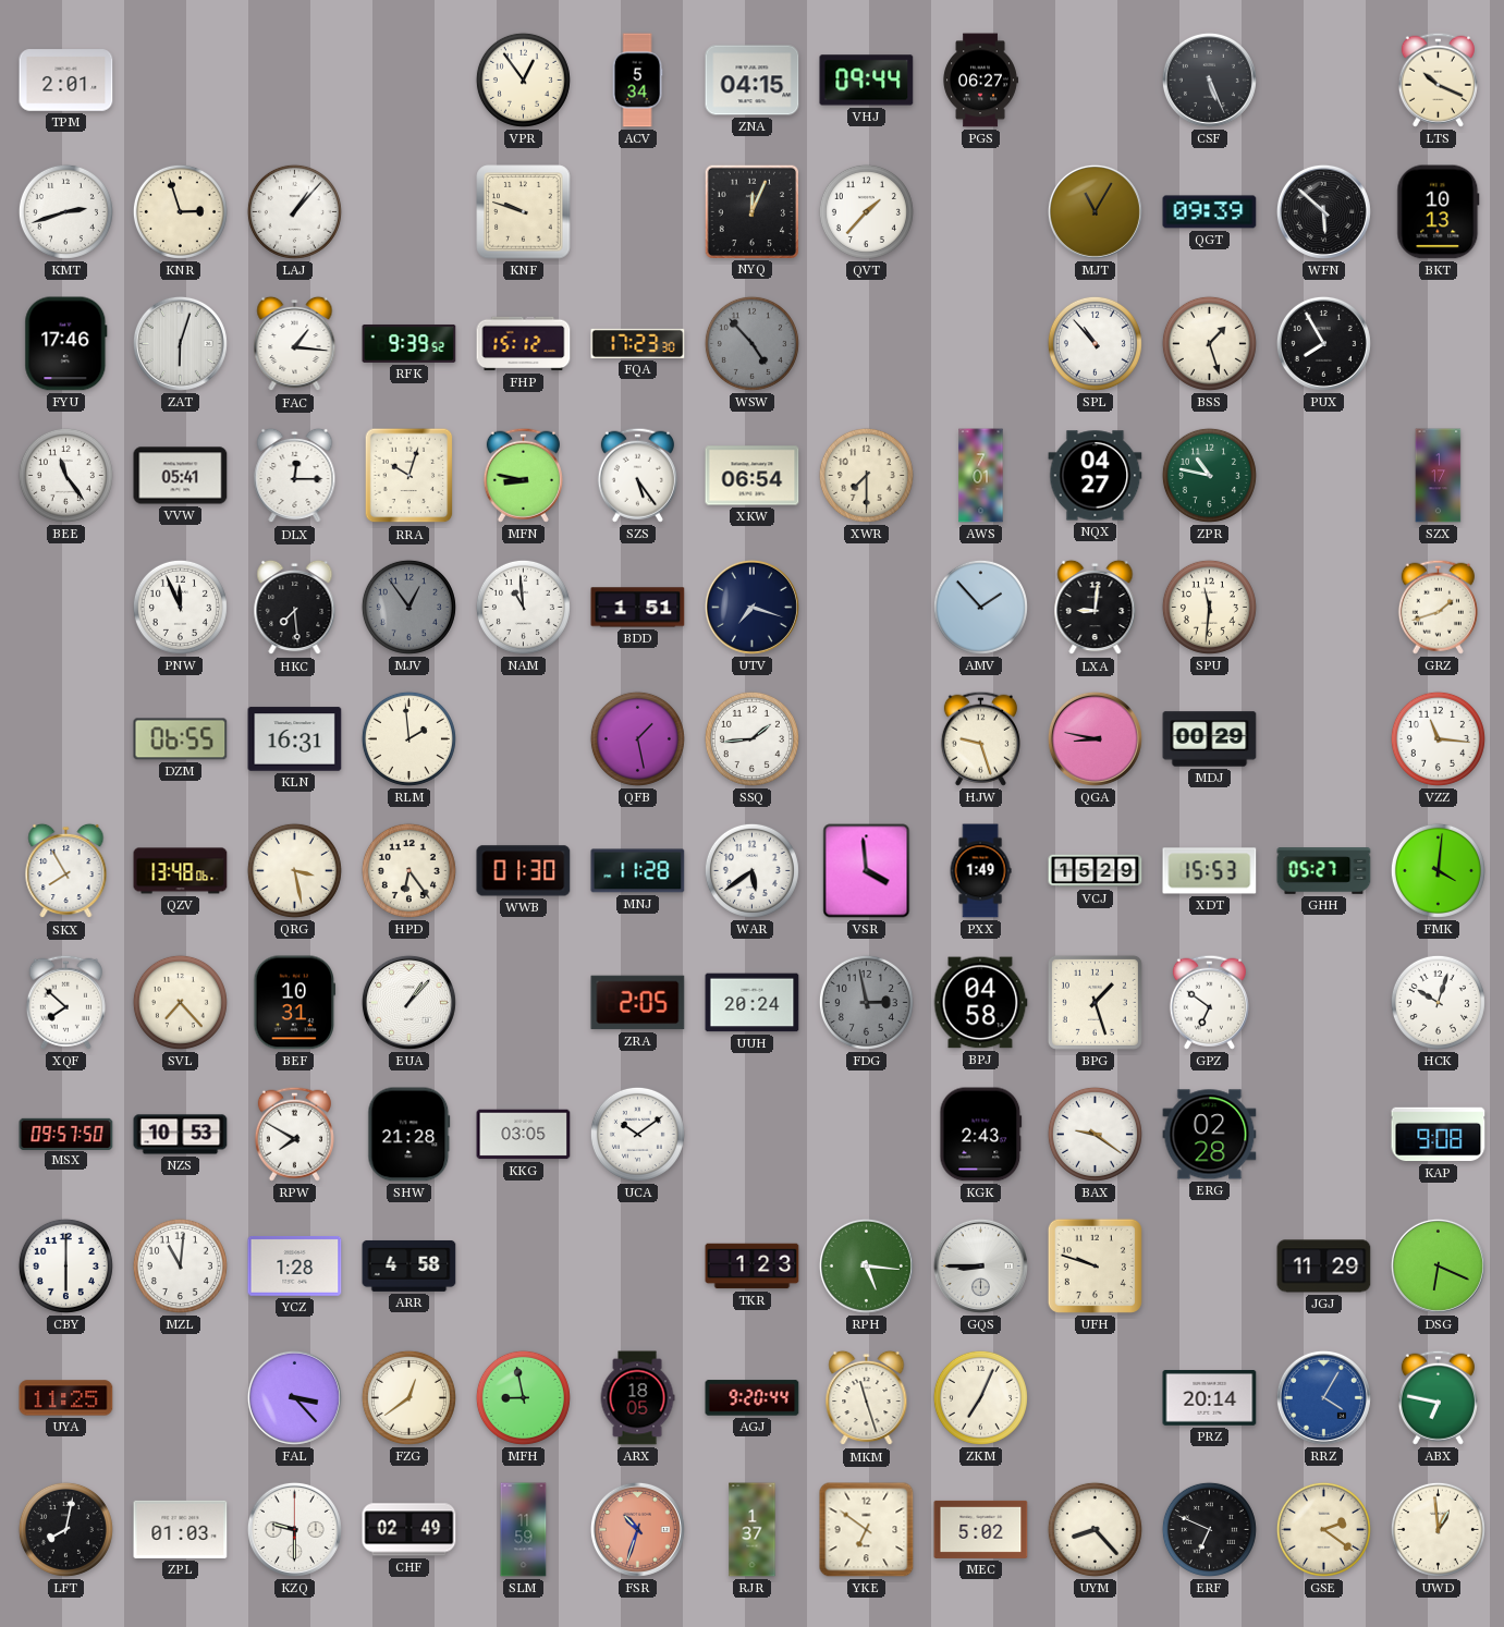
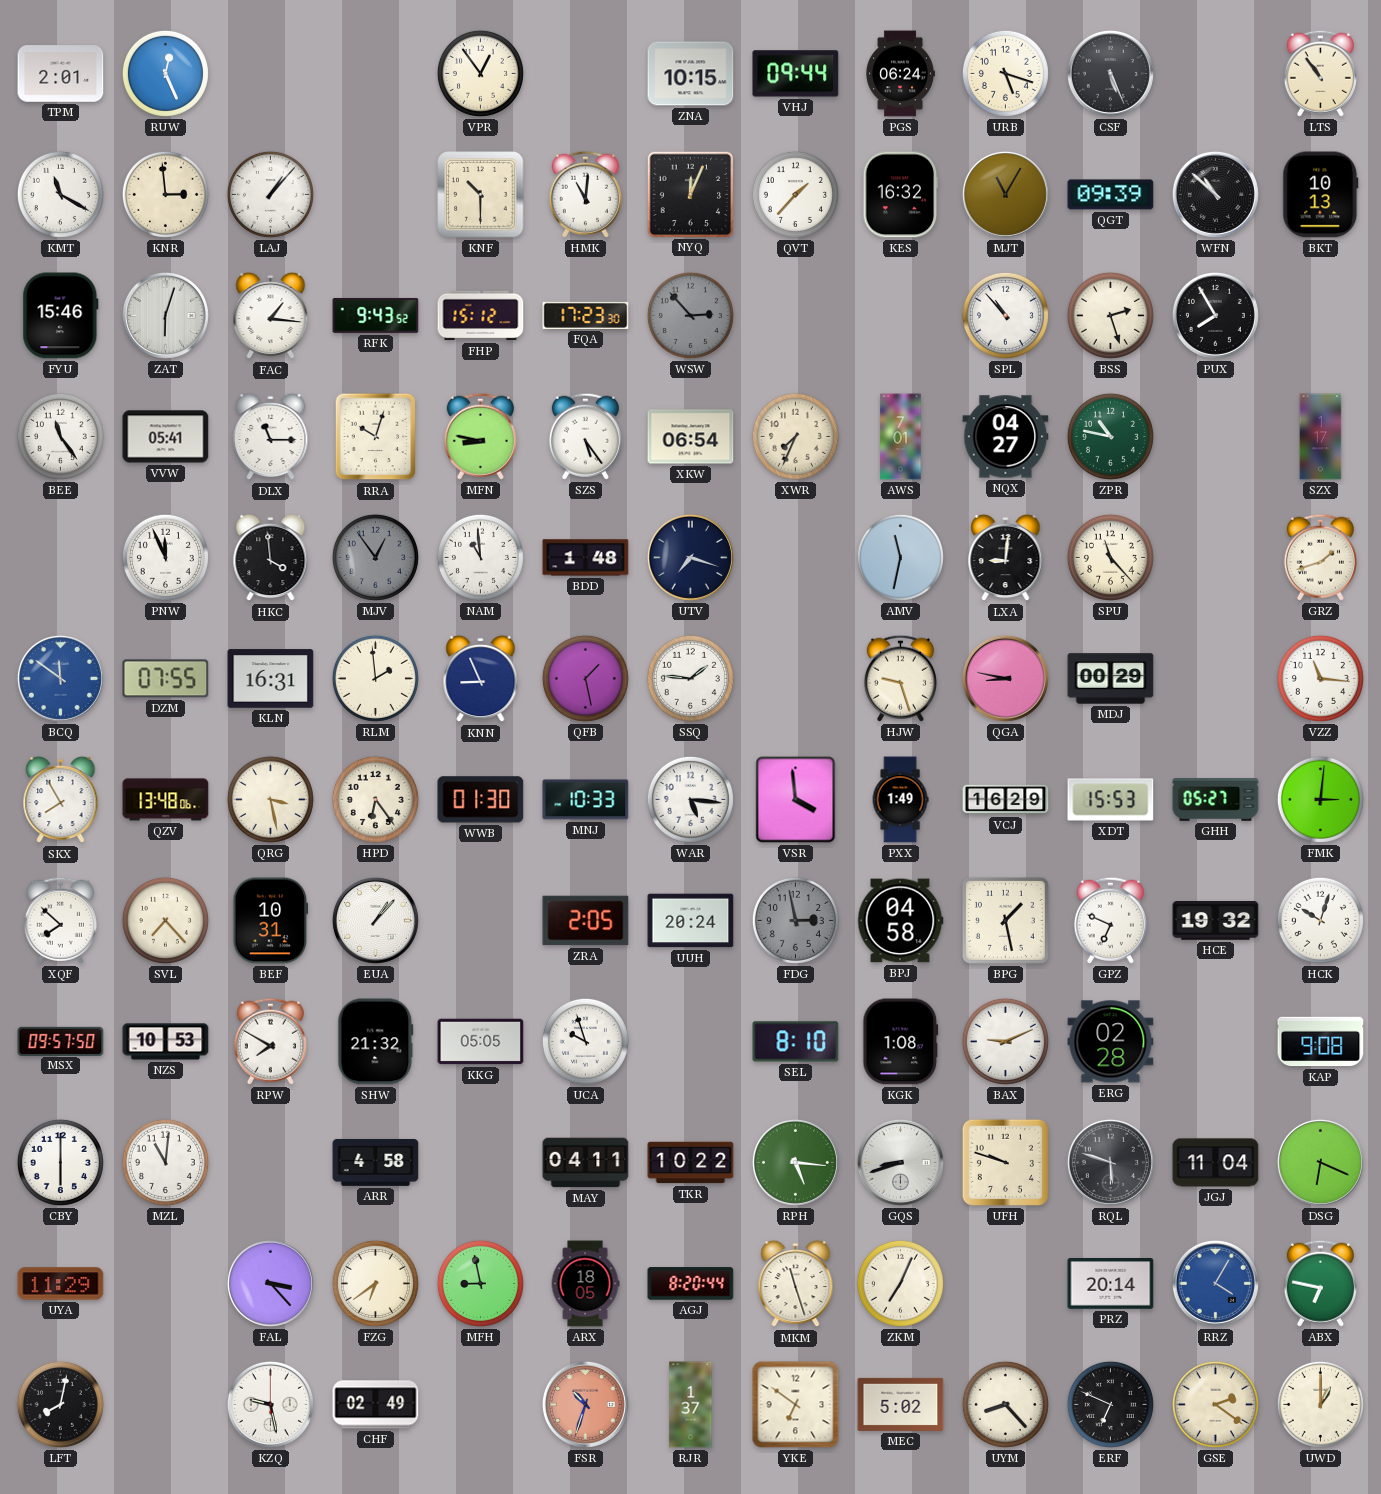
RUW: none -> 12:26
ACV: 5:34 -> none
ZNA: 04:15 -> 10:15
PGS: 06:27 -> 06:24
URB: none -> 5:18
LTS: 10:19 -> 10:54
KMT: 2:42 -> 11:20
KNR: 2:57 -> 2:59
KNF: 9:48 -> 10:30
HMK: none -> 11:01
KES: none -> 16:32
WFN: 5:52 -> 10:52
FYU: 17:46 -> 15:46
RFK: 9:39 -> 9:43
WSW: 4:53 -> 2:53
BSS: 1:27 -> 2:27
DLX: 12:15 -> 11:15
XWR: 7:30 -> 7:34
HKC: 7:29 -> 3:59
BDD: 1:51 -> 1:48
AMV: 1:53 -> 11:32
SPU: 11:31 -> 11:23
BCQ: none -> 11:51
DZM: 06:55 -> 07:55
KNN: none -> 8:56
SSQ: 1:44 -> 1:46
MNJ: 11:28 -> 10:33
WAR: 5:39 -> 5:16
VCJ: 15:29 -> 16:29
FMK: 4:01 -> 3:01
BPG: 1:27 -> 1:28
GPZ: 6:51 -> 6:49
HCE: none -> 19:32
SHW: 21:28 -> 21:32
KKG: 03:05 -> 05:05
UCA: 10:09 -> 9:57
SEL: none -> 8:10
KGK: 2:43 -> 1:08
BAX: 9:21 -> 9:11
YCZ: 1:28 -> none
MAY: none -> 04:11
TKR: 1:23 -> 10:22
GQS: 8:45 -> 8:42
RQL: none -> 5:48
JGJ: 11:29 -> 11:04
UYA: 11:25 -> 11:29
FZG: 12:39 -> 6:39
AGJ: 9:20 -> 8:20
ZPL: 01:03 -> none
KZQ: 9:30 -> 9:28
SLM: 11:59 -> none
UWD: 12:59 -> 1:00
